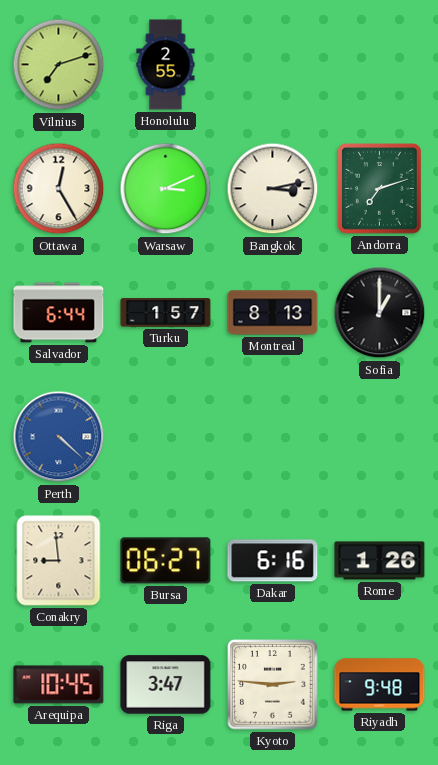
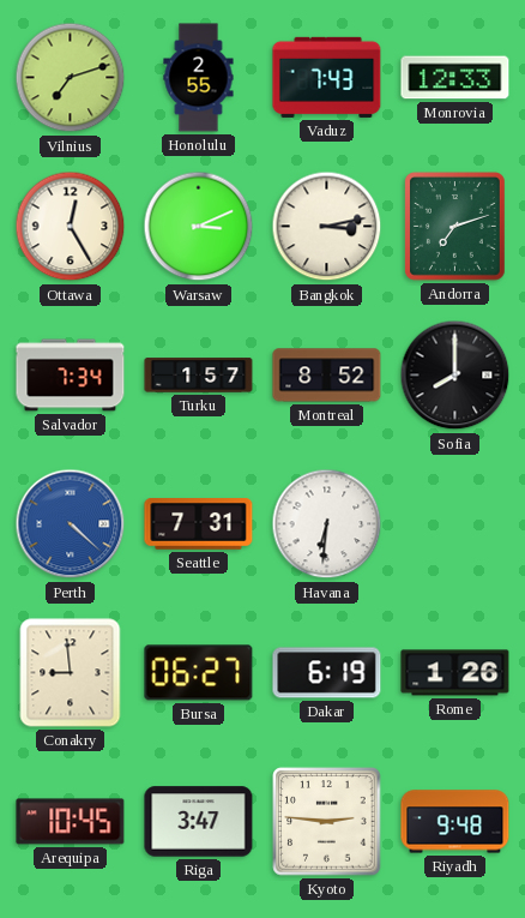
Vaduz: none -> 7:43
Monrovia: none -> 12:33
Salvador: 6:44 -> 7:34
Montreal: 8:13 -> 8:52
Sofia: 1:00 -> 8:00
Seattle: none -> 7:31
Havana: none -> 6:31
Dakar: 6:16 -> 6:19
